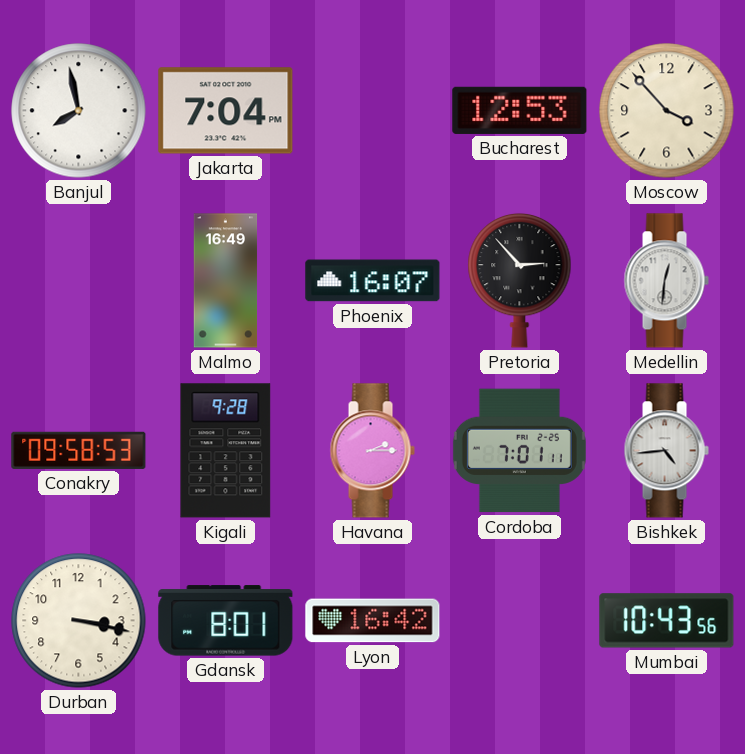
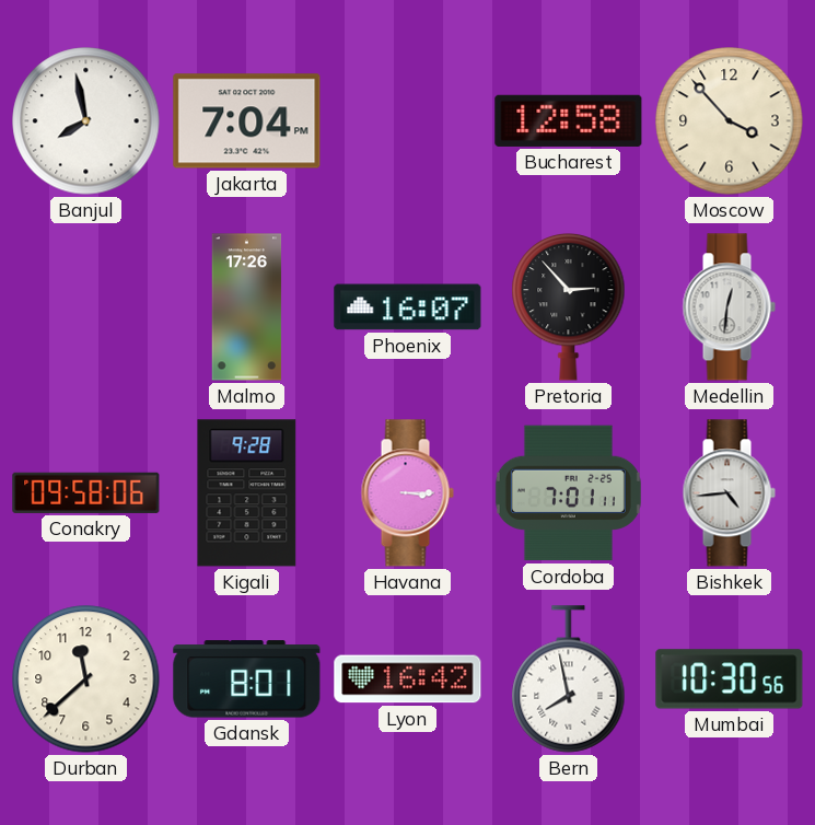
Bucharest: 12:53 -> 12:58
Malmo: 16:49 -> 17:26
Conakry: 09:58:53 -> 09:58:06
Havana: 2:15 -> 3:15
Durban: 3:17 -> 11:38
Bern: none -> 7:58
Mumbai: 10:43 -> 10:30
